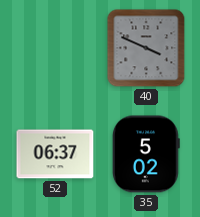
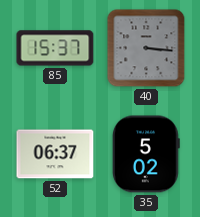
85: none -> 15:37
40: 3:49 -> 3:16
